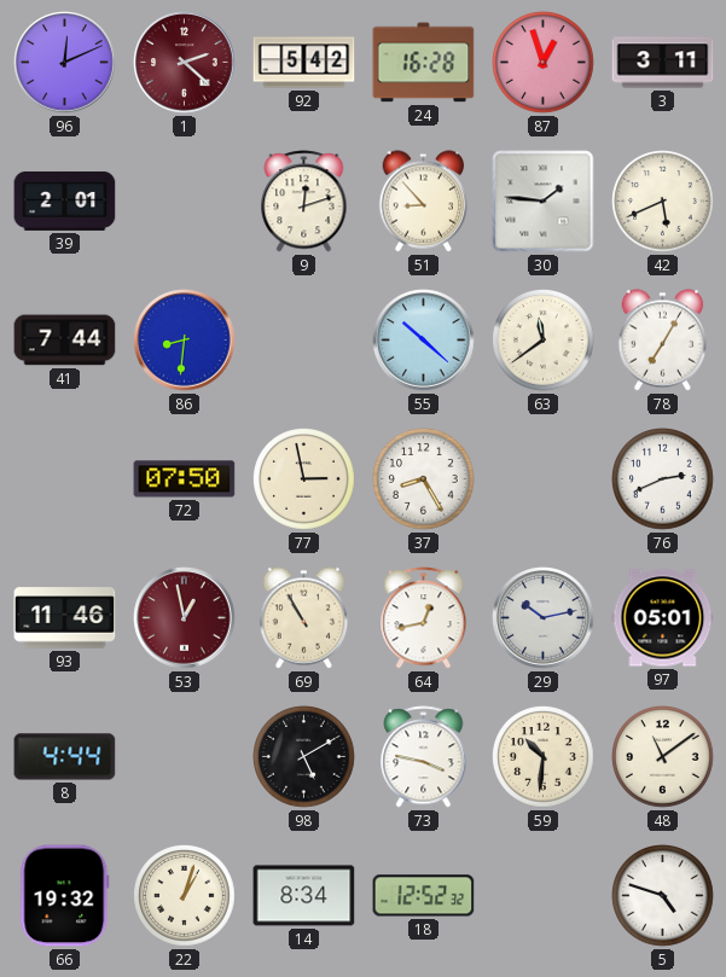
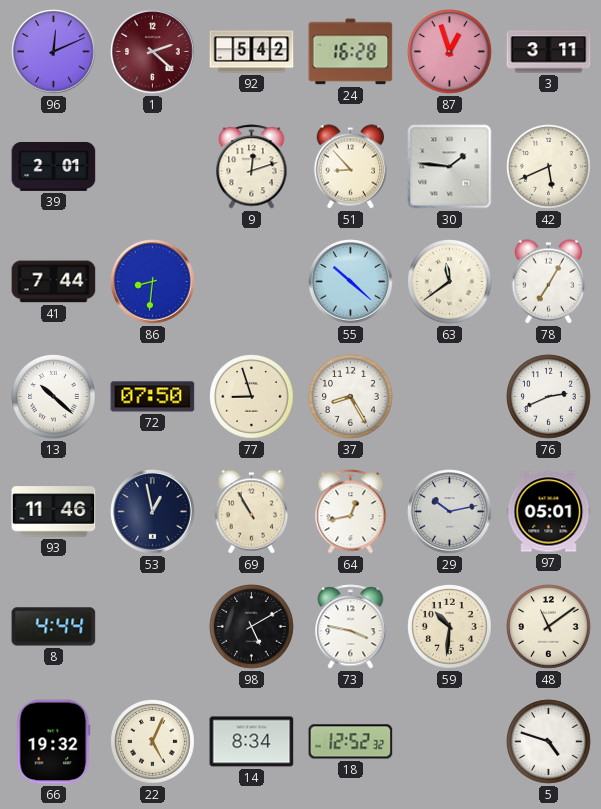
13: none -> 10:22
77: 2:58 -> 8:57
53 dial: burgundy -> navy
22: 1:03 -> 5:04
